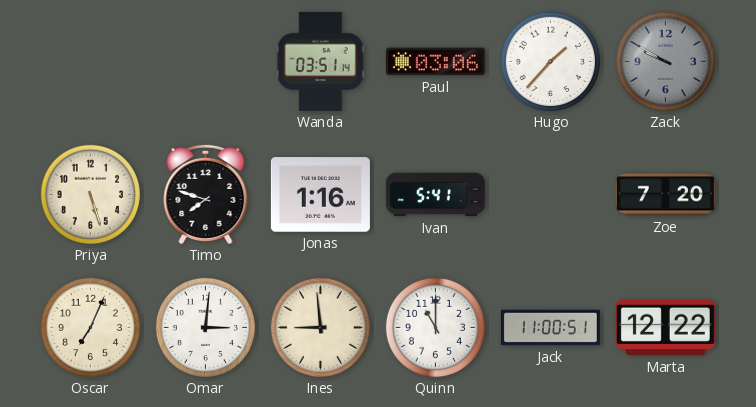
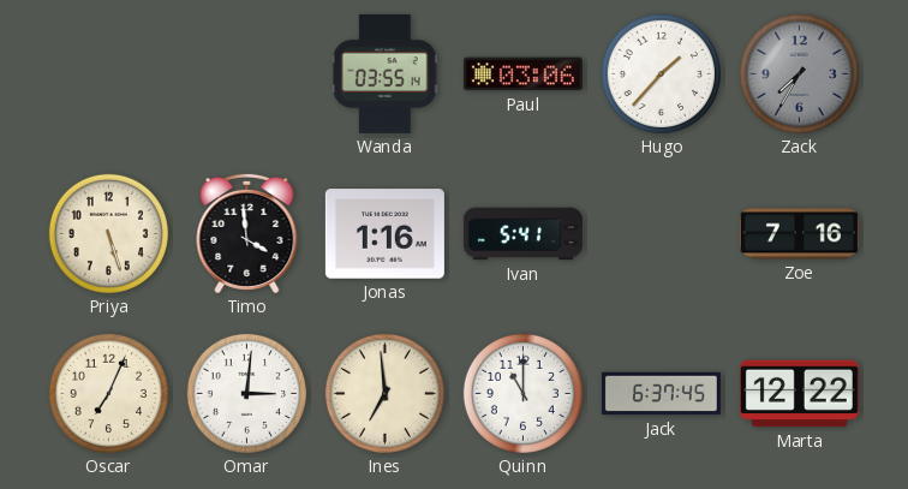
Wanda: 03:51 -> 03:55
Zack: 9:50 -> 7:35
Timo: 7:48 -> 3:59
Zoe: 7:20 -> 7:16
Ines: 8:59 -> 6:59
Jack: 11:00 -> 6:37
